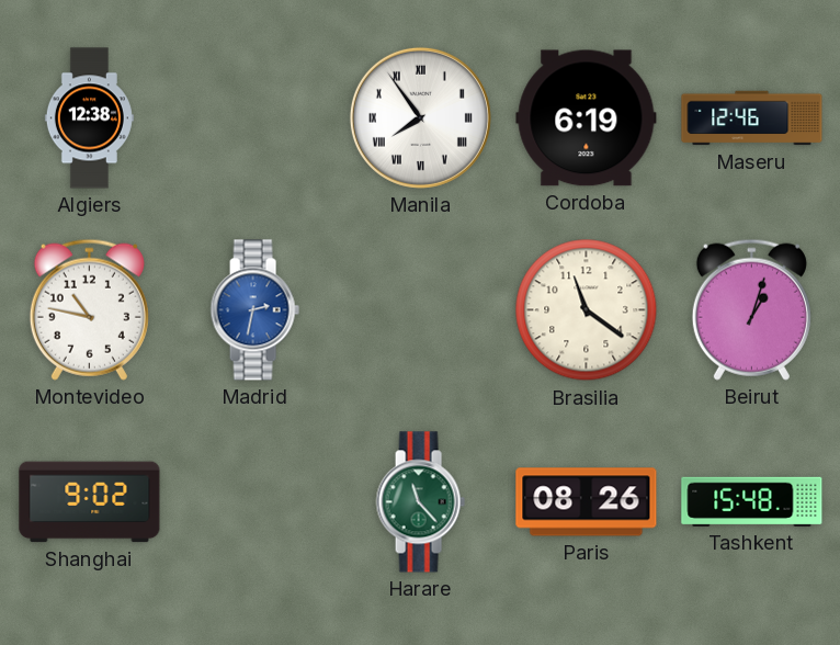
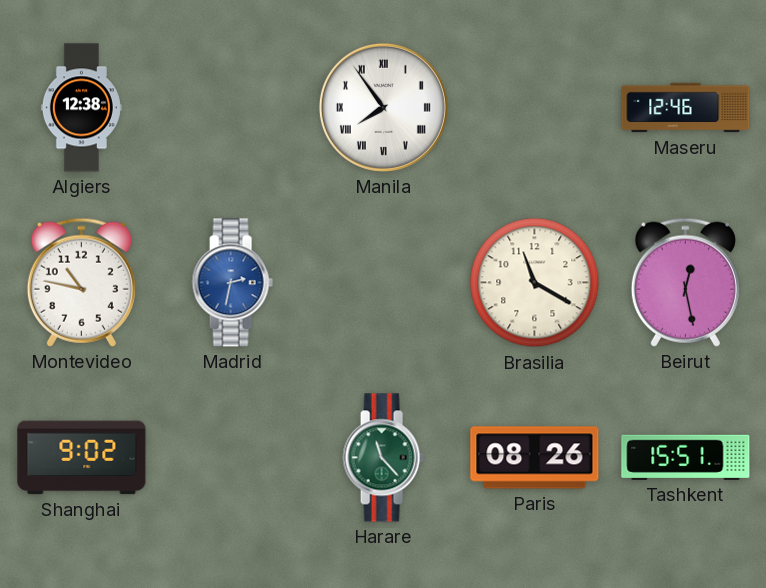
Cordoba: 6:19 -> none
Brasilia: 11:21 -> 11:20
Beirut: 1:03 -> 12:28
Tashkent: 15:48 -> 15:51
